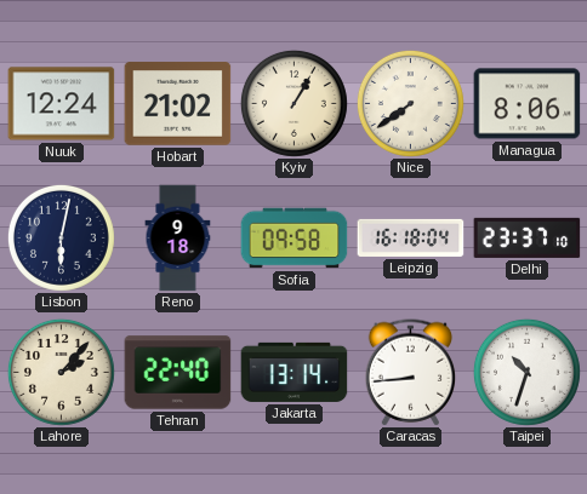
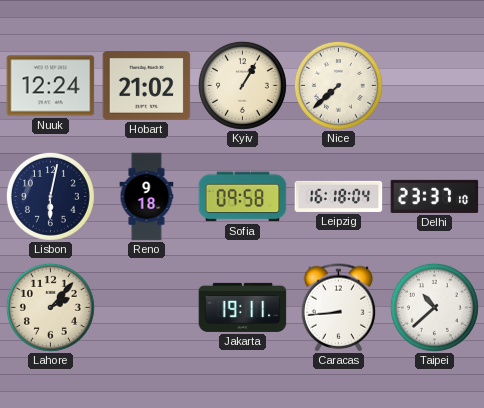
Nice: 7:39 -> 7:38
Managua: 8:06 -> none
Tehran: 22:40 -> none
Jakarta: 13:14 -> 19:11
Taipei: 10:33 -> 10:38
